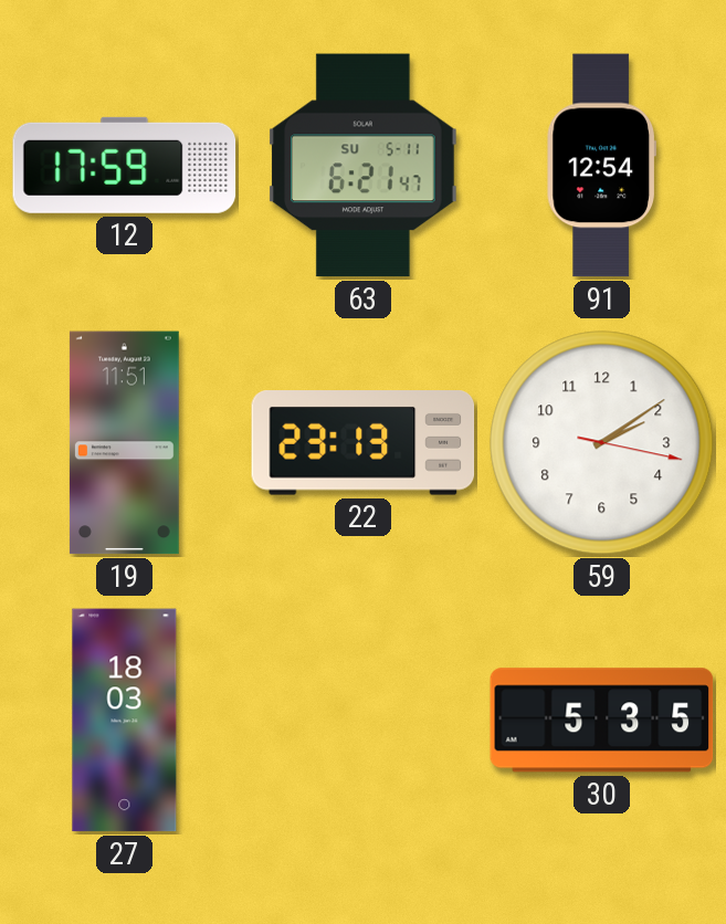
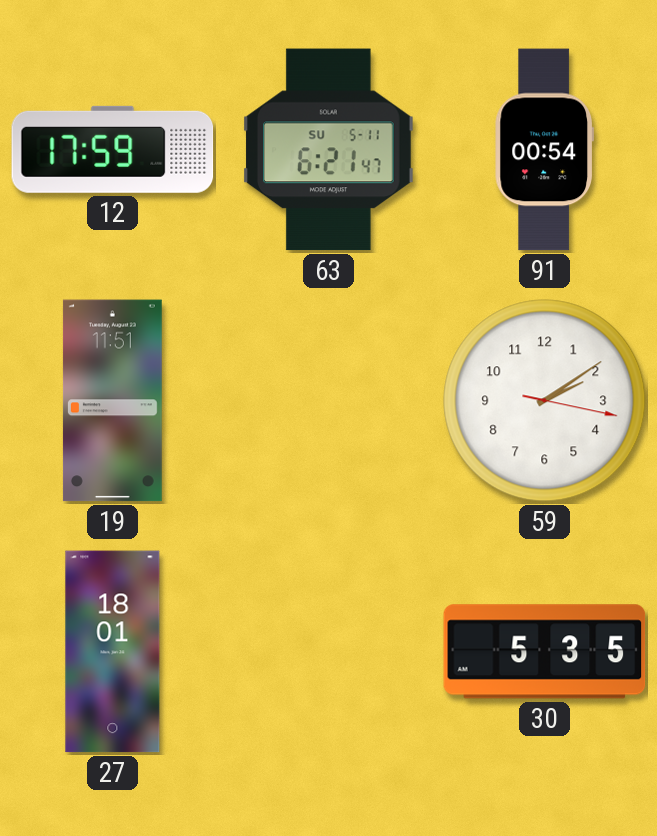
91: 12:54 -> 00:54
22: 23:13 -> none
27: 18:03 -> 18:01
